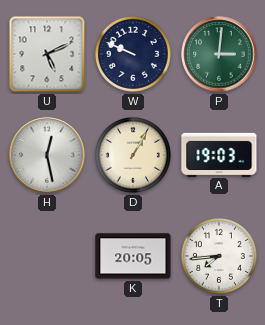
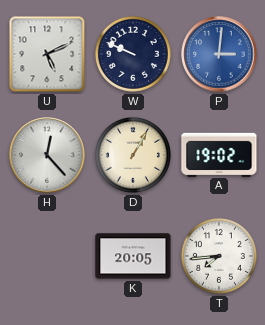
P dial: green -> blue
H: 12:28 -> 12:23
A: 19:03 -> 19:02
